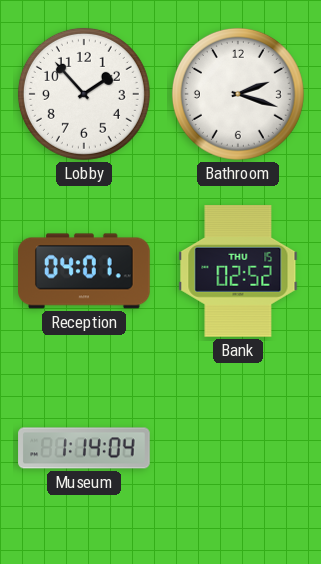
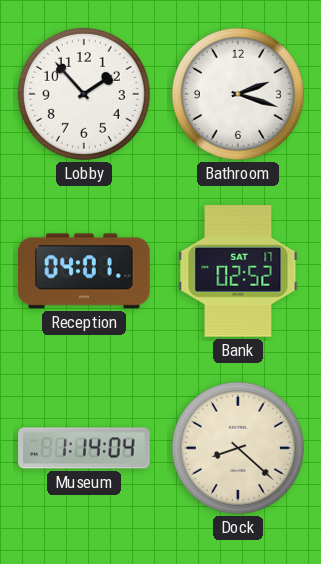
Bank date: THU 15 -> SAT 17
Dock: none -> 8:22
